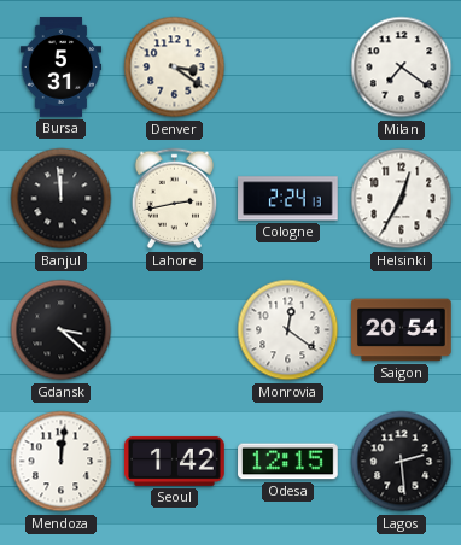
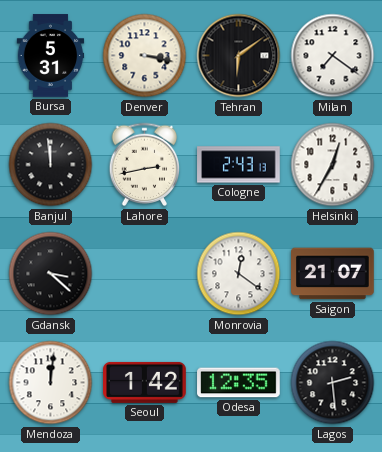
Denver: 3:21 -> 3:17
Tehran: none -> 6:09
Cologne: 2:24 -> 2:43
Saigon: 20:54 -> 21:07
Odesa: 12:15 -> 12:35
